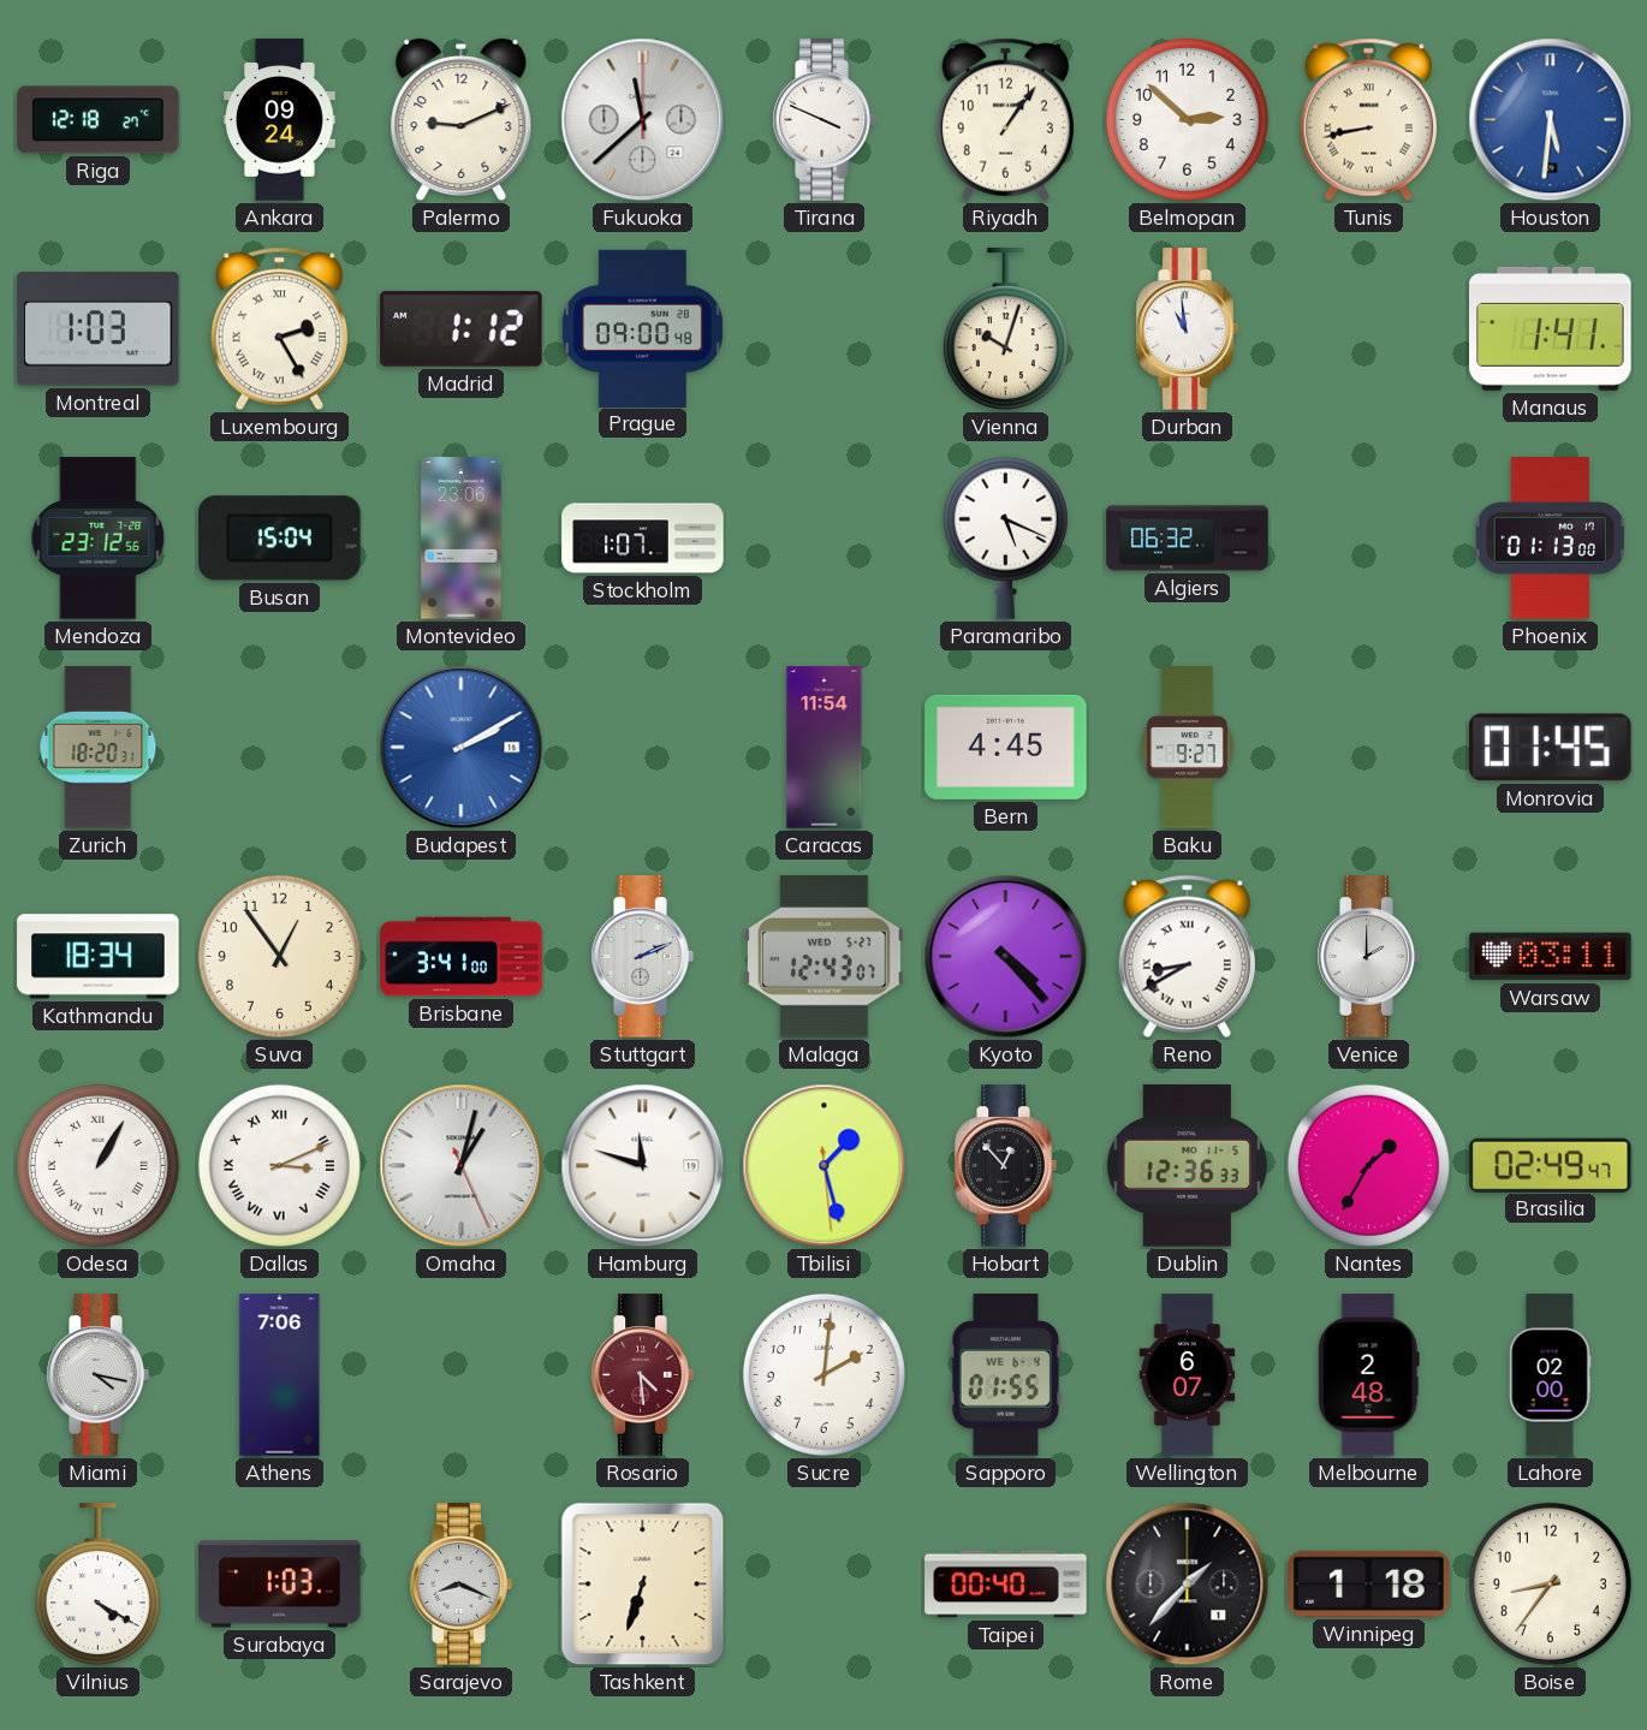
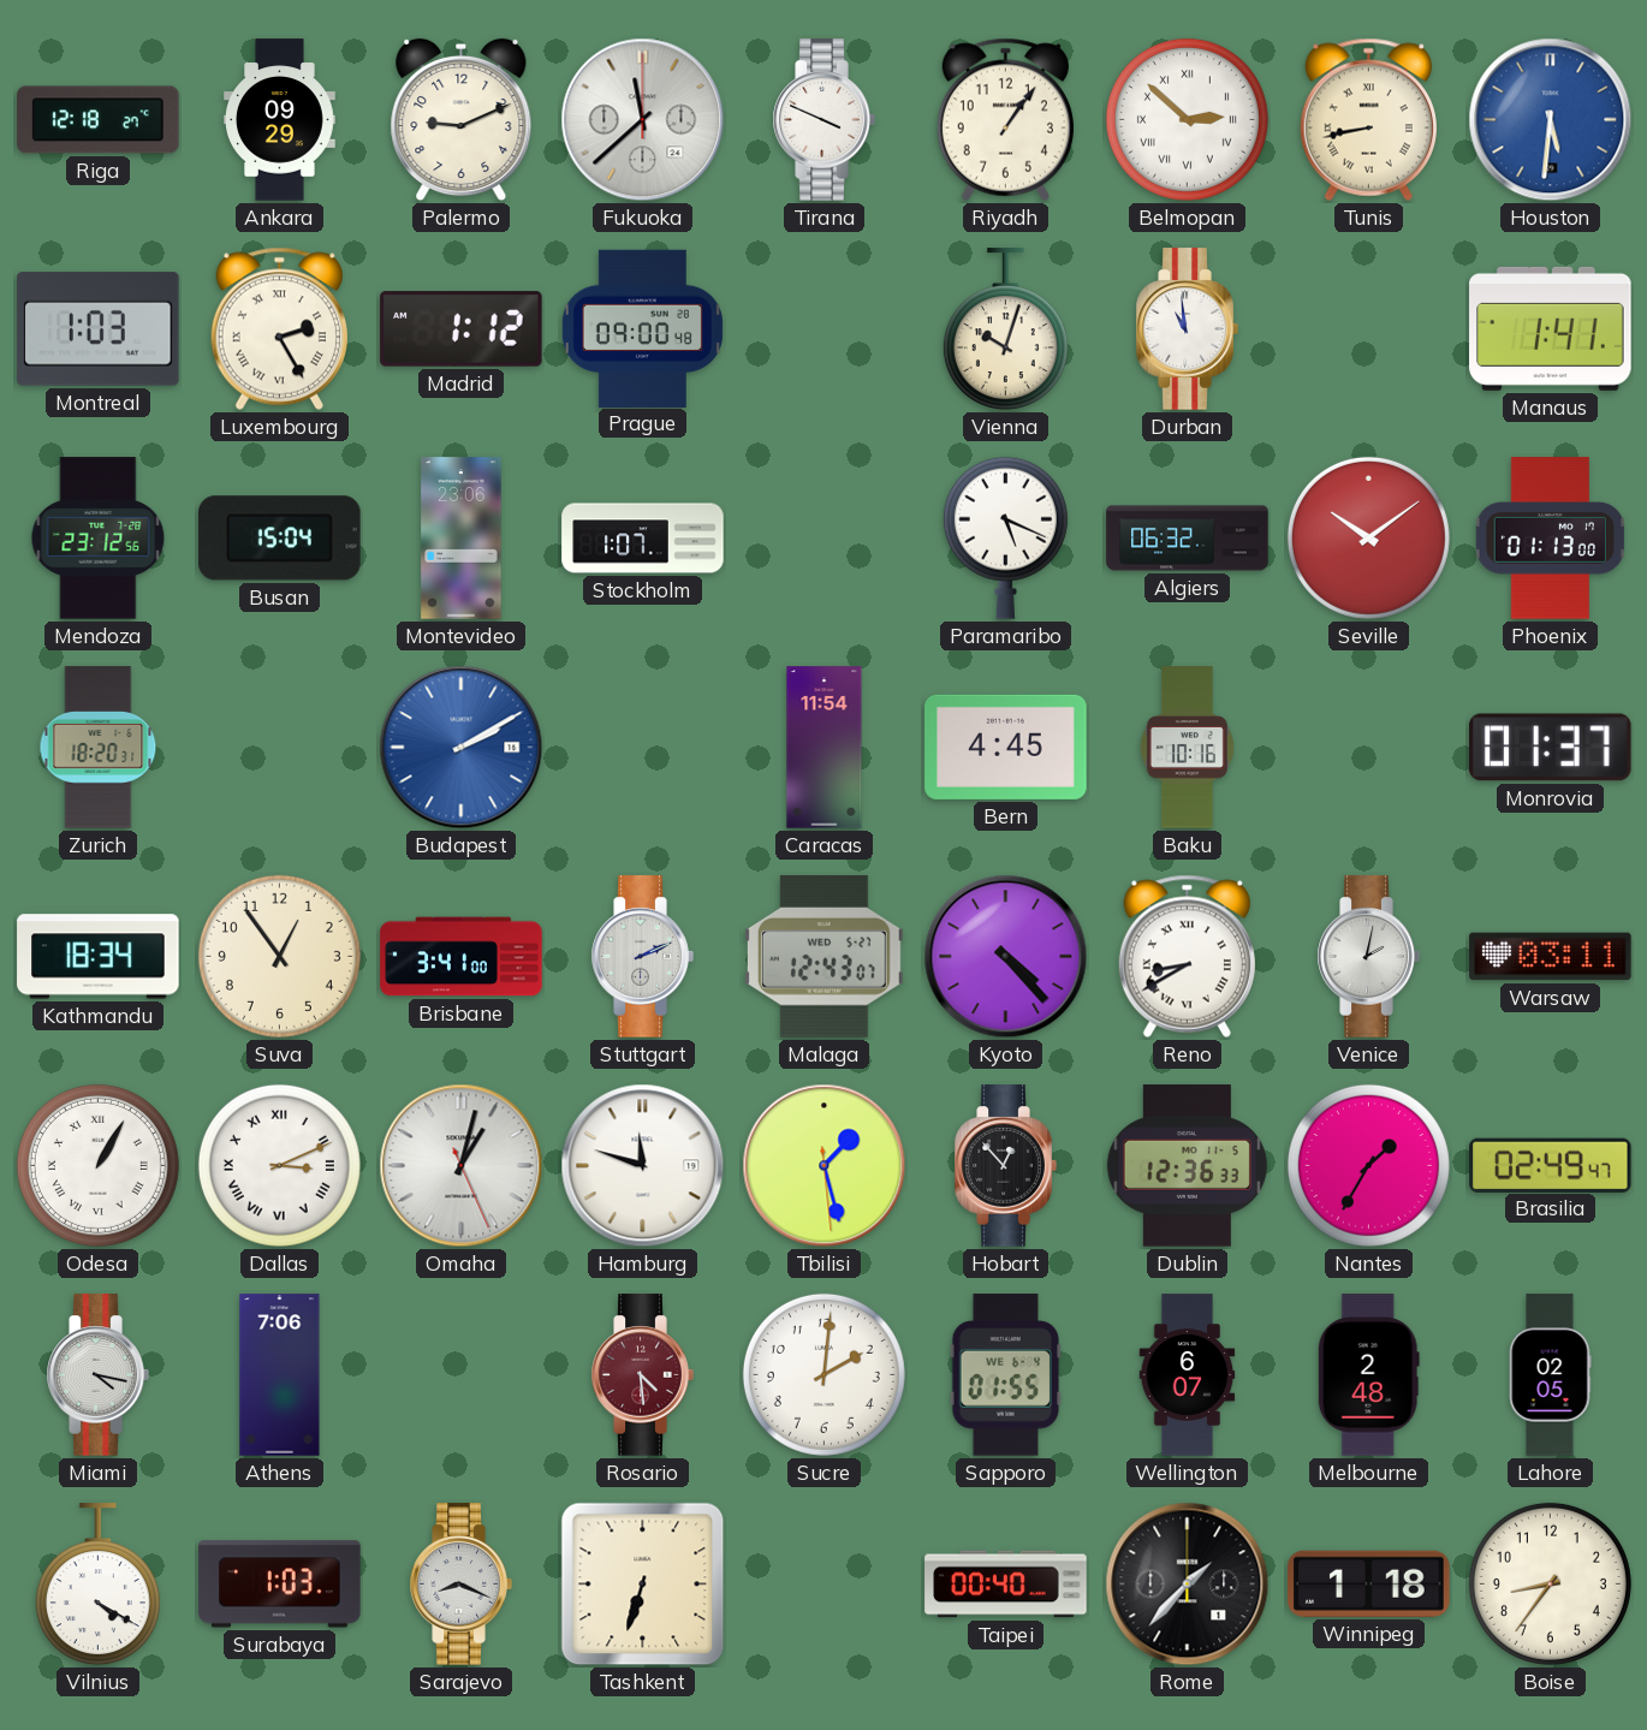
Ankara: 09:24 -> 09:29
Belmopan numerals: Arabic -> Roman
Seville: none -> 10:09
Baku: 9:27 -> 10:16
Monrovia: 01:45 -> 01:37
Venice: 2:00 -> 2:02
Lahore: 02:00 -> 02:05
